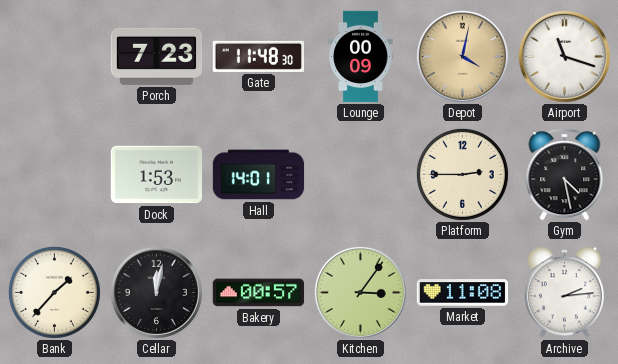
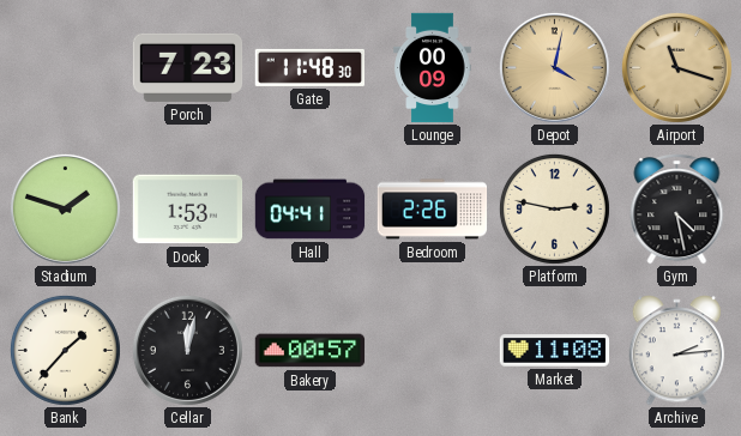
Airport dial: white -> champagne
Stadium: none -> 1:48
Hall: 14:01 -> 04:41
Bedroom: none -> 2:26
Platform: 2:45 -> 2:47
Kitchen: 3:06 -> none
